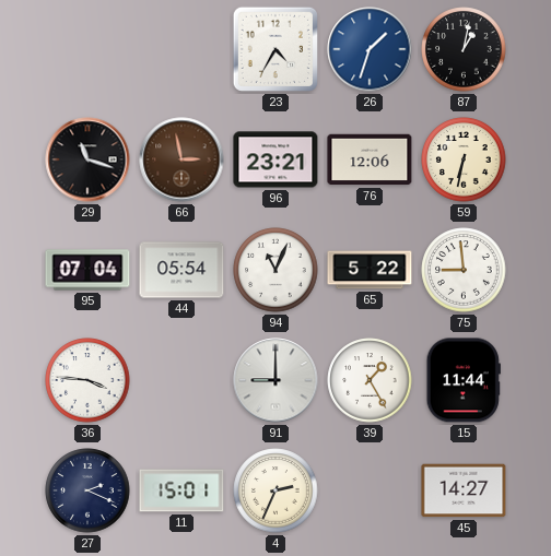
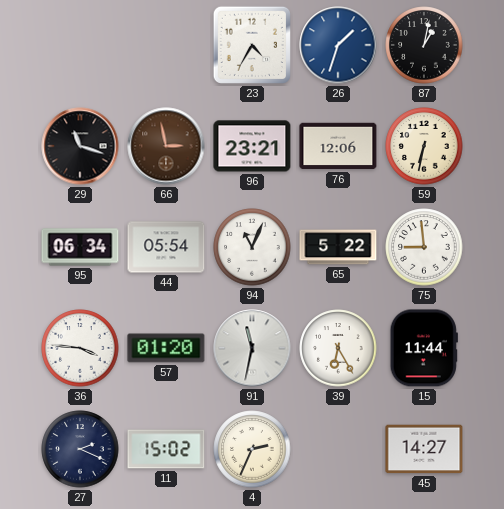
95: 07:04 -> 06:34
57: none -> 01:20
91: 9:00 -> 11:32
39: 1:25 -> 6:25
11: 15:01 -> 15:02
